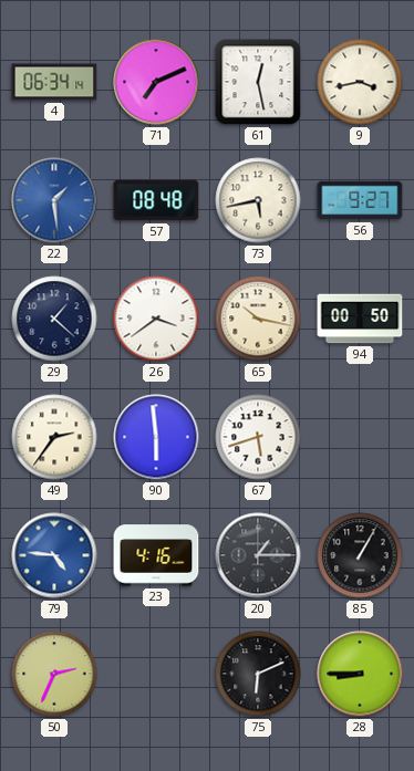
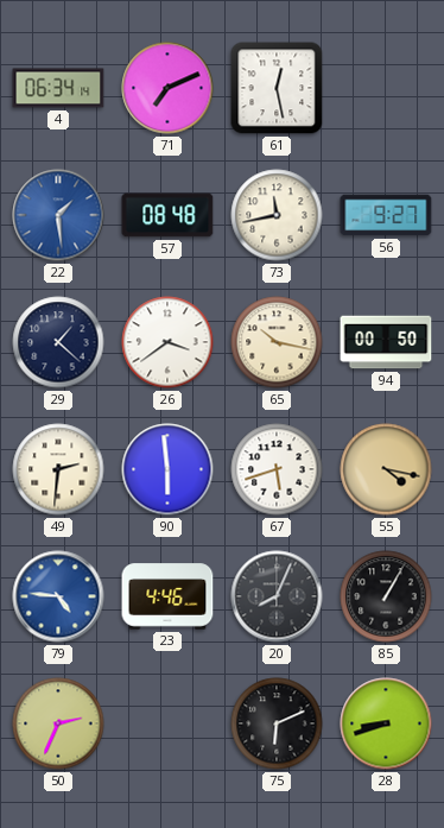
9: 3:43 -> none
73: 5:43 -> 11:43
49: 2:36 -> 2:31
55: none -> 4:17
23: 4:16 -> 4:46
20: 1:15 -> 8:04
28: 8:45 -> 8:42
